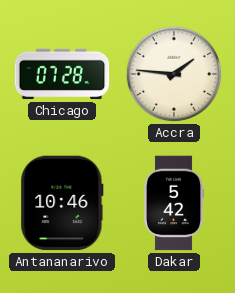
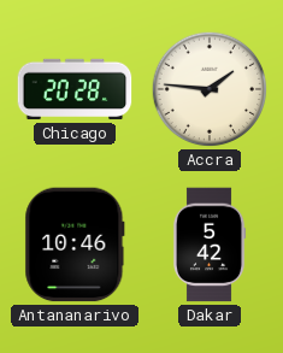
Chicago: 07:28 -> 20:28
